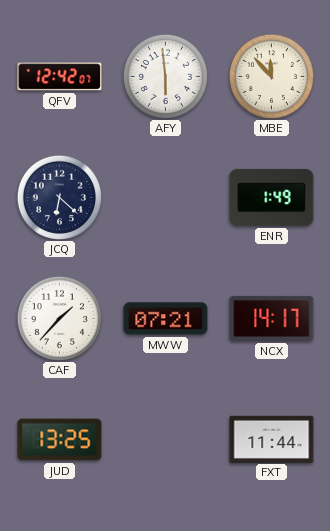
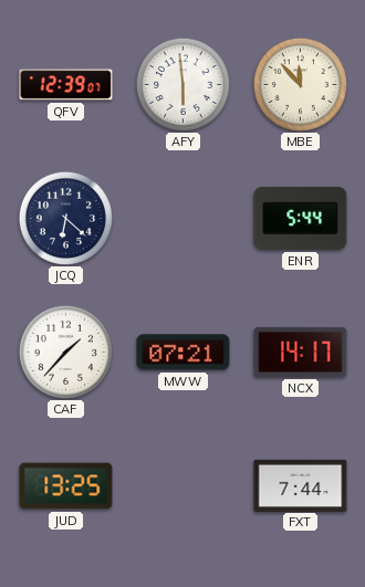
QFV: 12:42 -> 12:39
ENR: 1:49 -> 5:44
FXT: 11:44 -> 7:44
